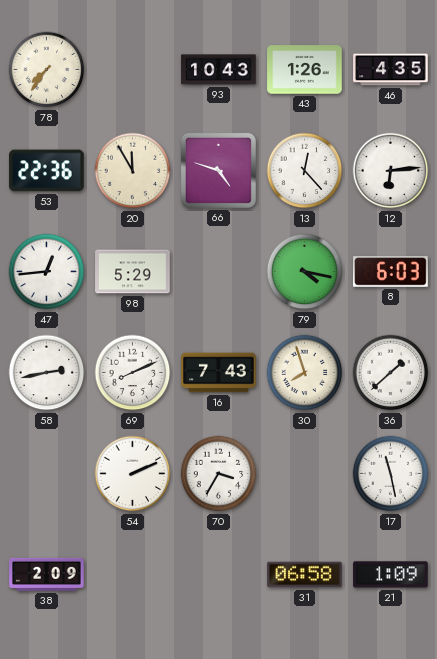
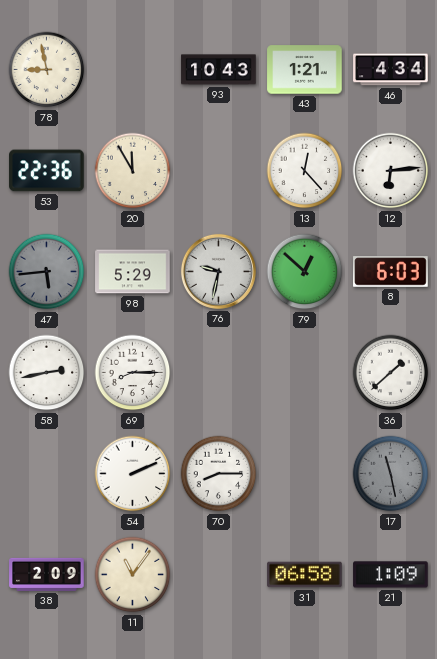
78: 7:36 -> 8:58
43: 1:26 -> 1:21
46: 4:35 -> 4:34
66: 4:48 -> none
47: 12:44 -> 5:44
47 dial: white -> grey
76: none -> 9:32
79: 4:17 -> 12:52
69: 8:11 -> 8:15
16: 7:43 -> none
30: 7:57 -> none
70: 3:35 -> 8:15
17 dial: white -> grey
11: none -> 11:06
